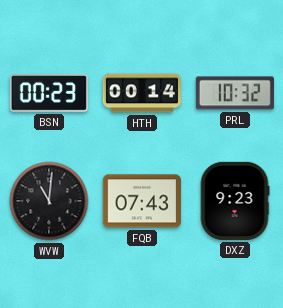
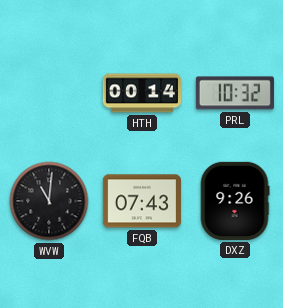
BSN: 00:23 -> none
DXZ: 9:23 -> 9:26
